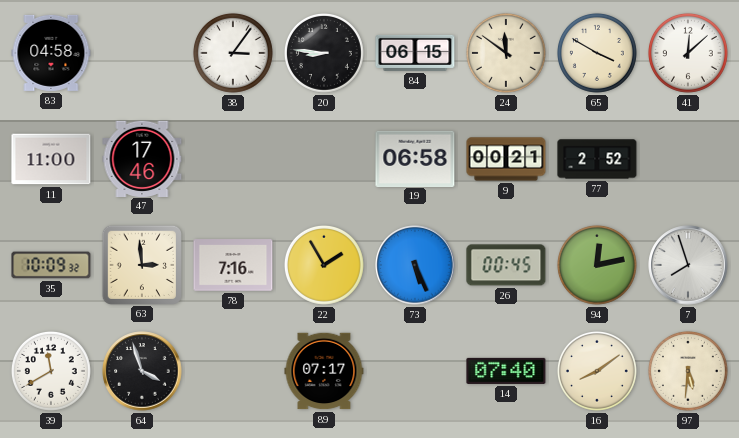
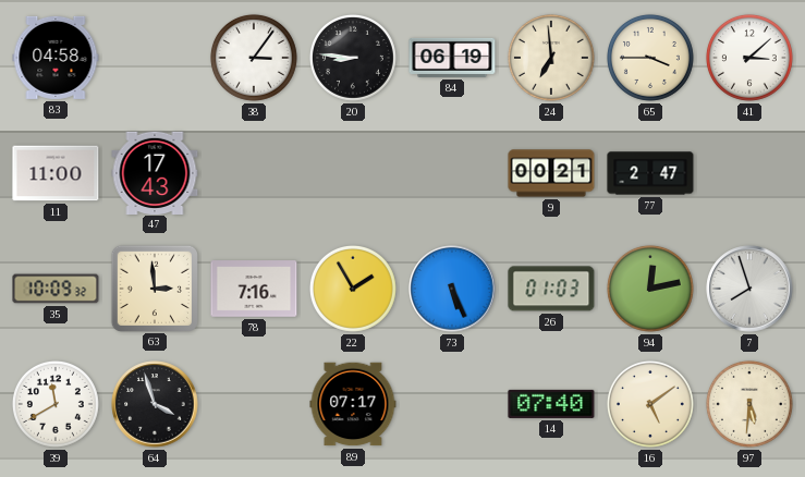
84: 06:15 -> 06:19
24: 11:51 -> 6:59
65: 3:50 -> 3:45
41: 12:08 -> 3:08
47: 17:46 -> 17:43
19: 06:58 -> none
77: 2:52 -> 2:47
26: 00:45 -> 01:03
16: 8:09 -> 5:09
